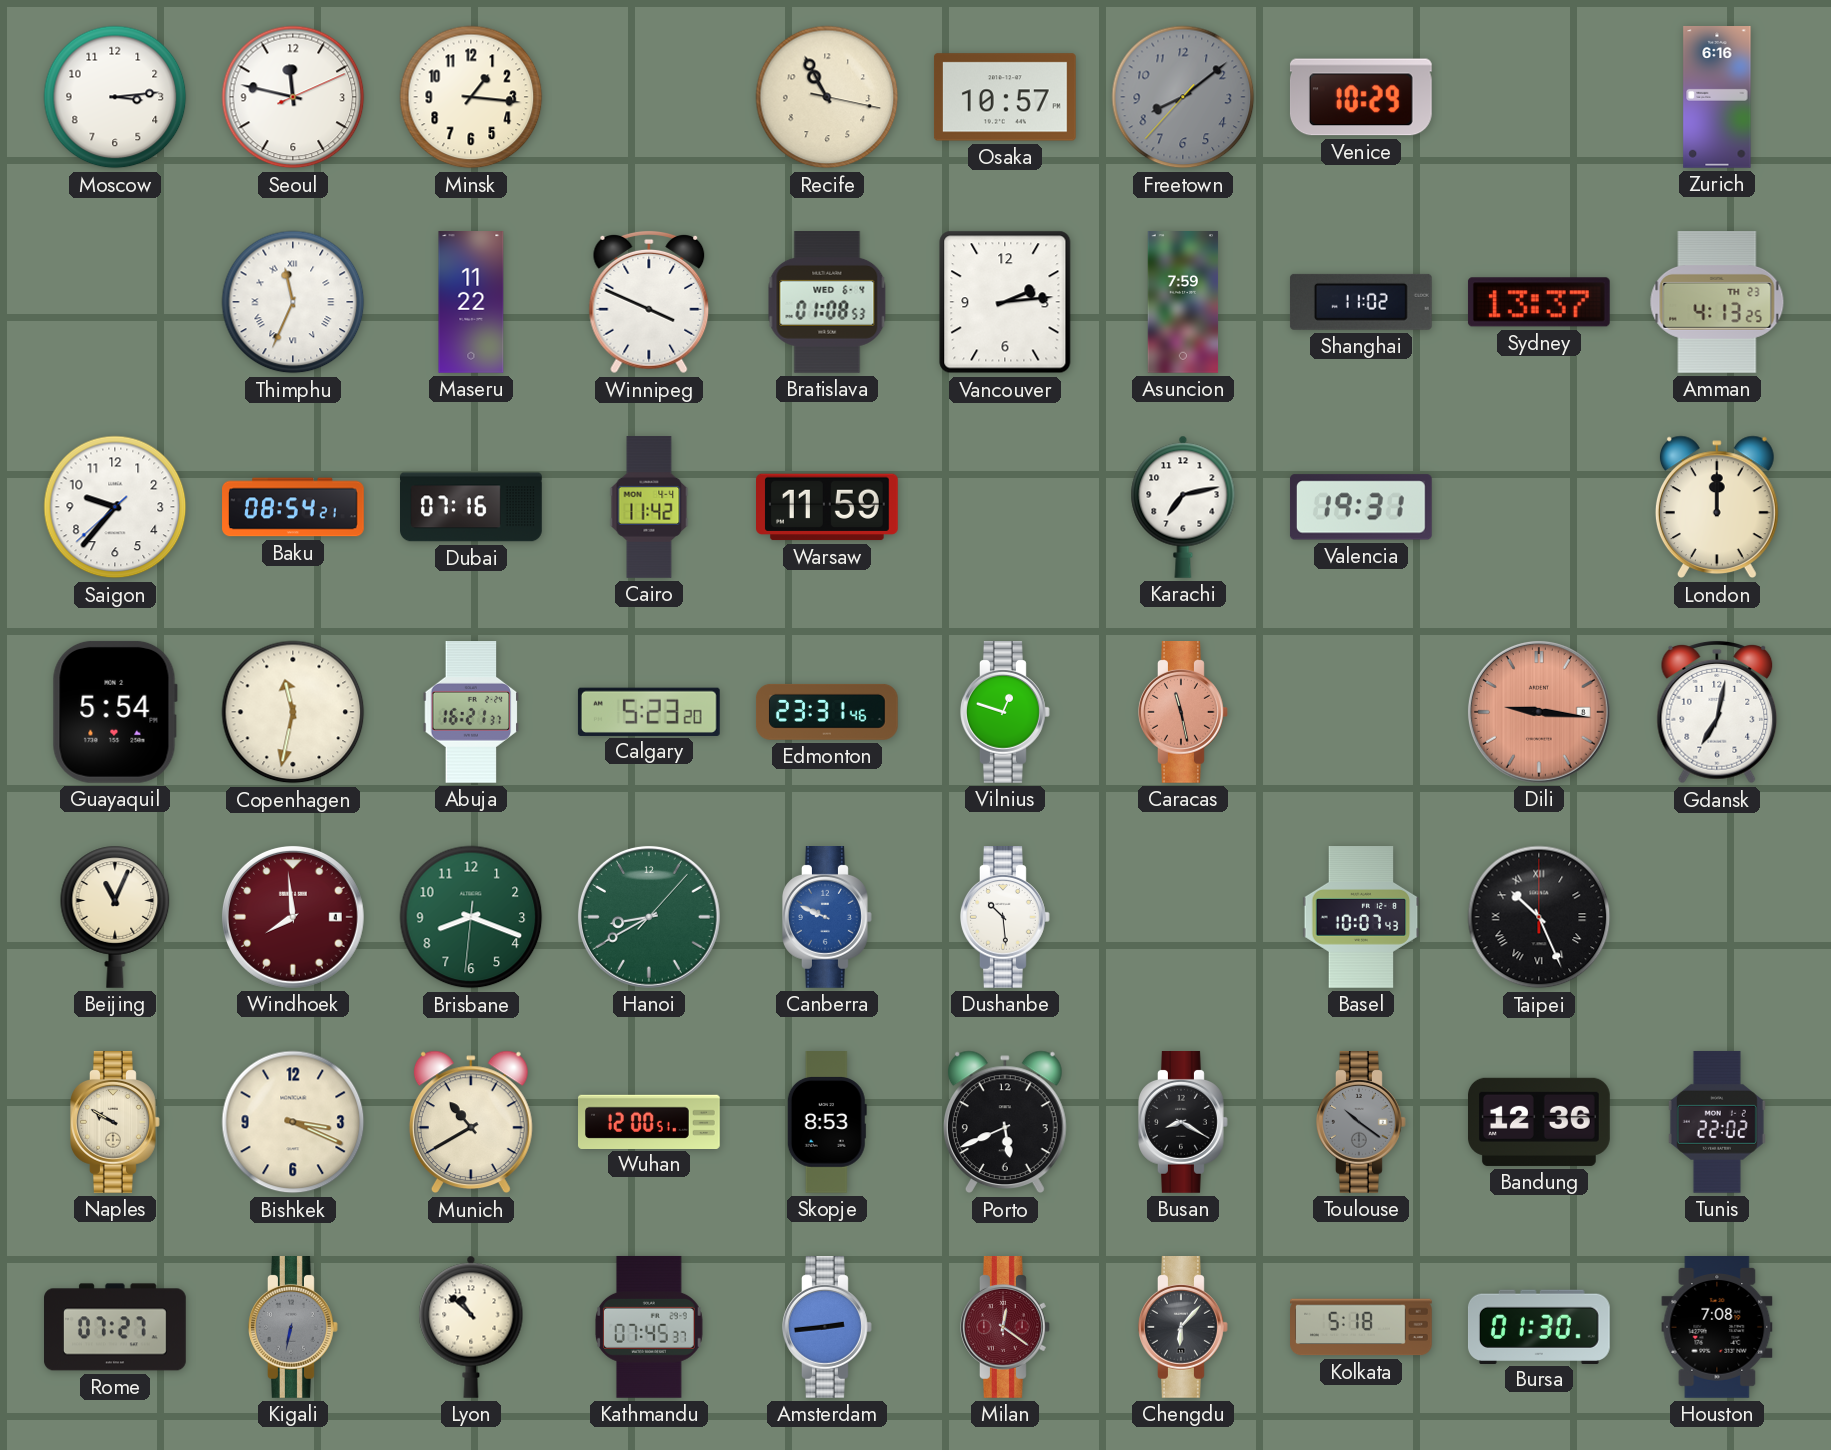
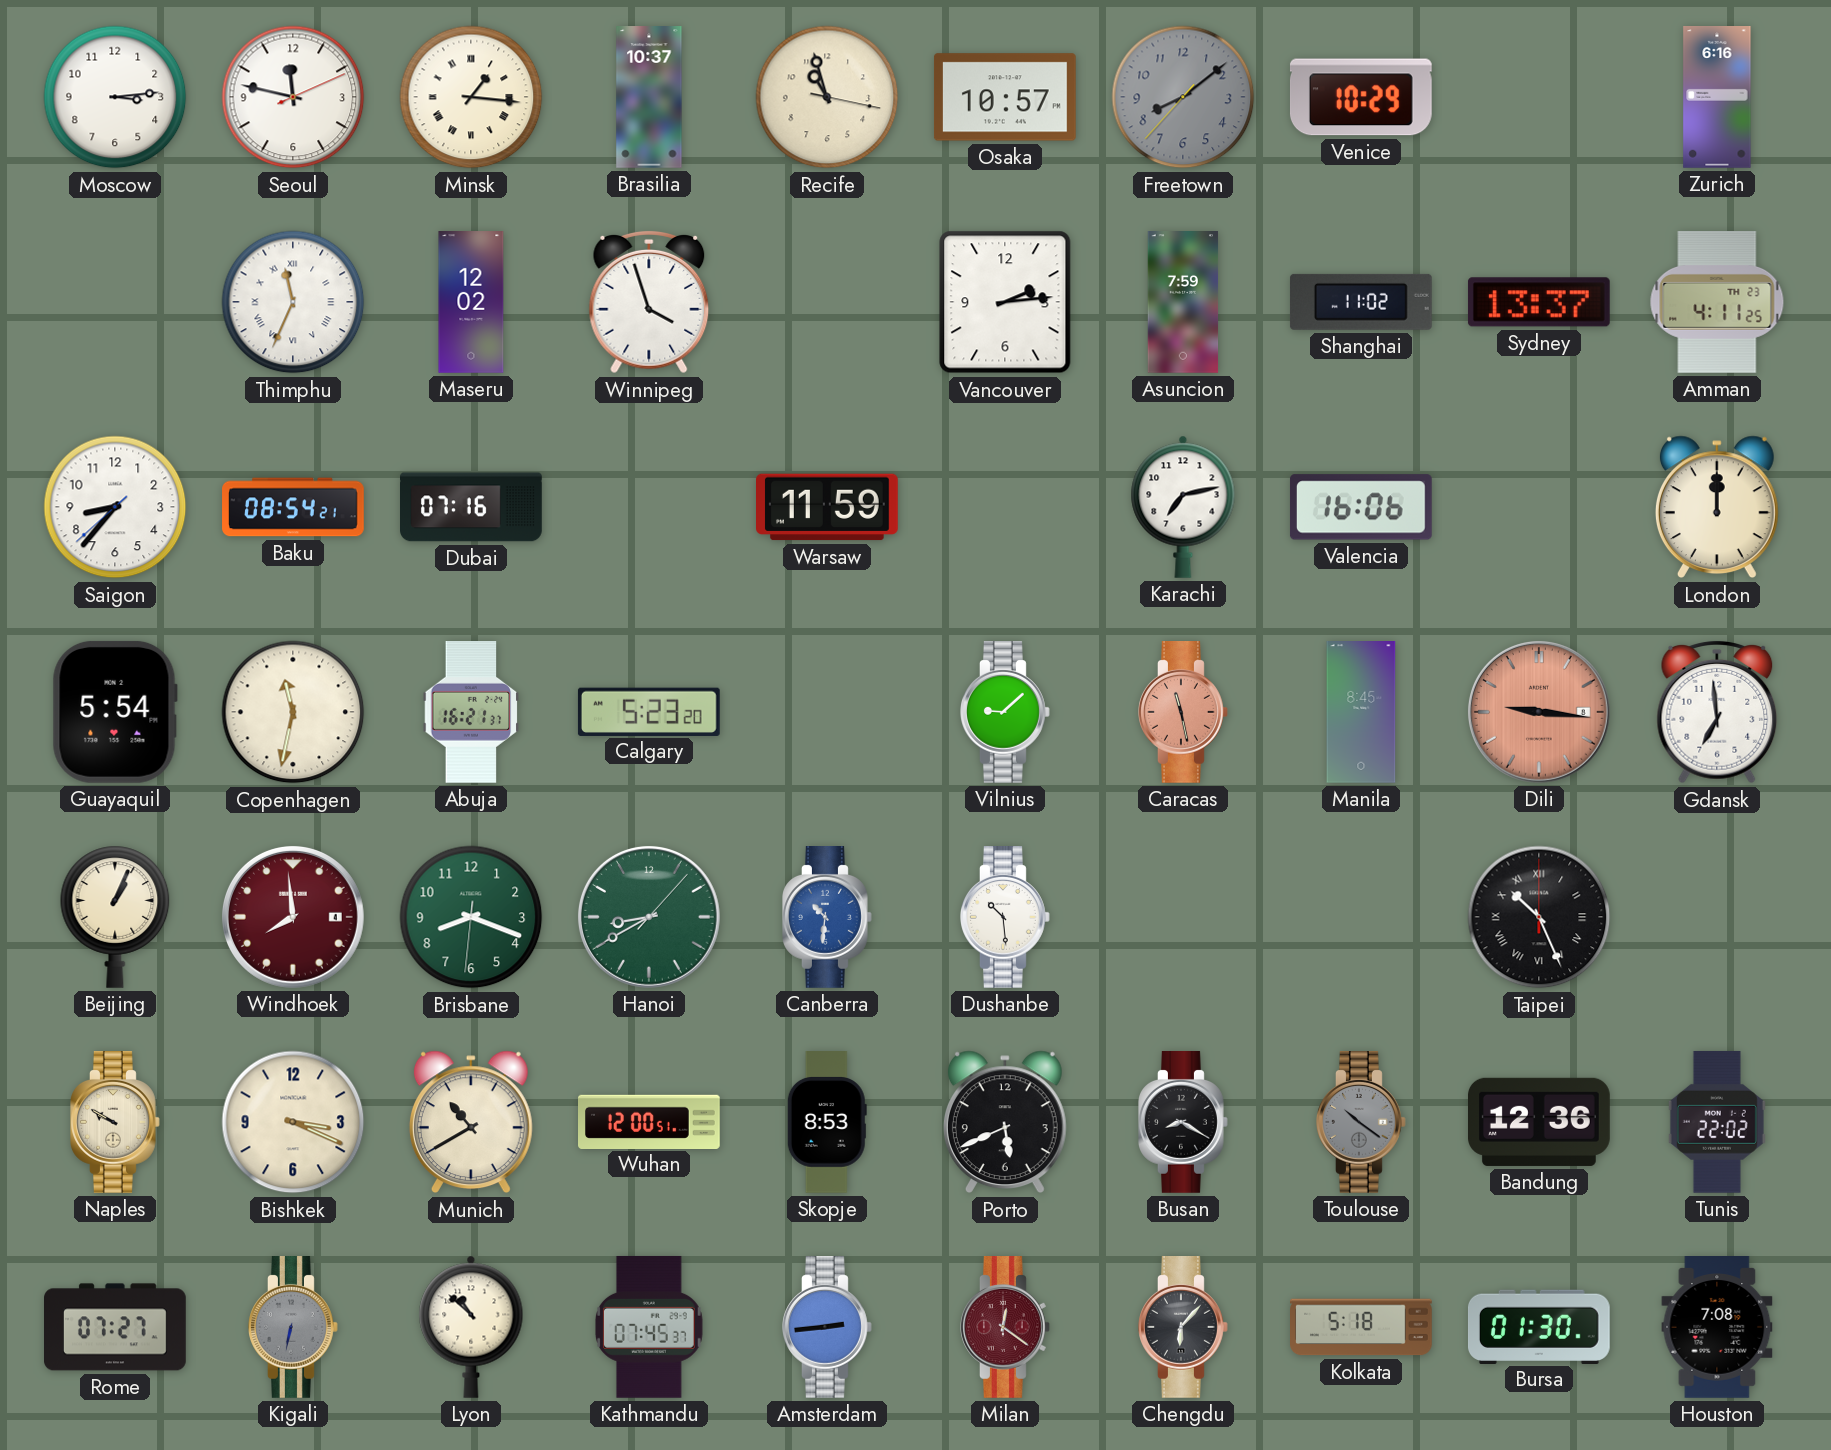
Minsk numerals: Arabic -> Roman
Brasilia: none -> 10:37
Recife: 10:55 -> 10:57
Maseru: 11:22 -> 12:02
Winnipeg: 3:49 -> 3:57
Bratislava: 01:08 -> none
Amman: 4:13 -> 4:11
Saigon: 9:36 -> 8:36
Cairo: 11:42 -> none
Valencia: 19:31 -> 16:06
Edmonton: 23:31 -> none
Vilnius: 12:48 -> 9:08
Manila: none -> 8:45
Gdansk: 7:02 -> 6:59
Beijing: 11:04 -> 1:04
Canberra: 9:49 -> 10:31
Basel: 10:07 -> none
